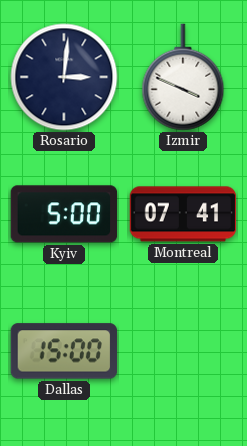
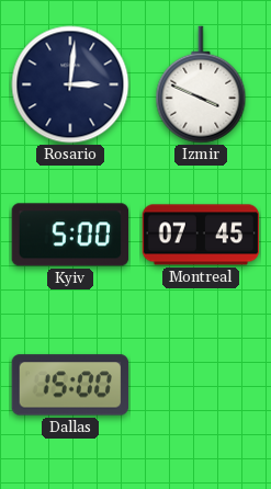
Montreal: 07:41 -> 07:45
